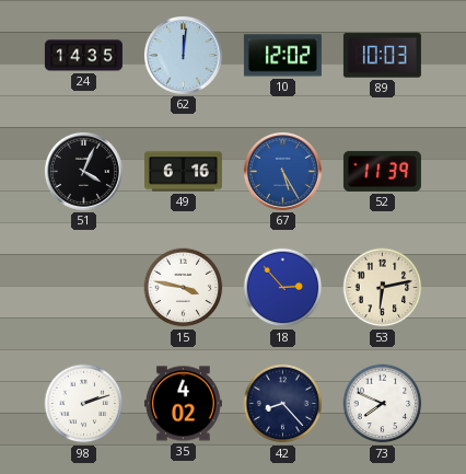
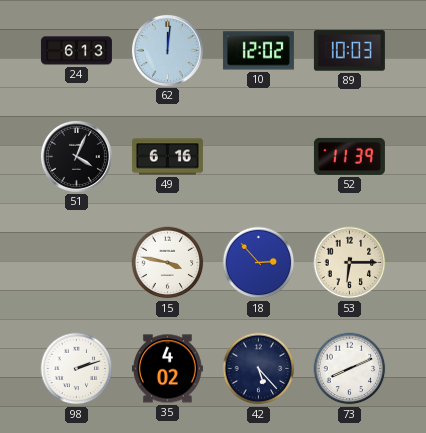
24: 14:35 -> 6:13
67: 5:25 -> none
53: 6:13 -> 6:15
42: 8:23 -> 5:23
73: 7:49 -> 8:11
